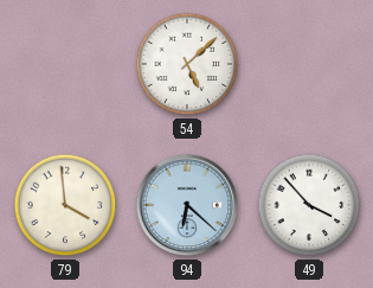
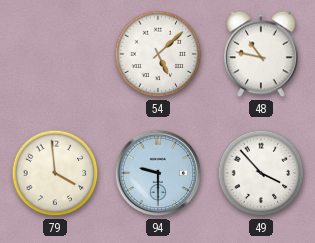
48: none -> 10:47
94: 6:22 -> 9:30
